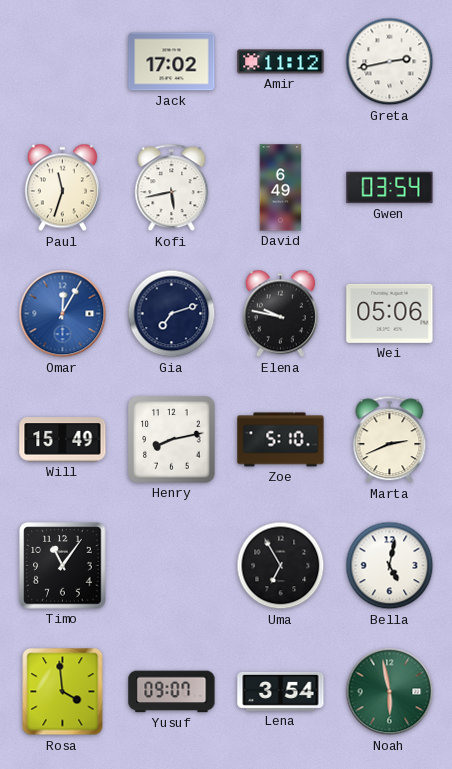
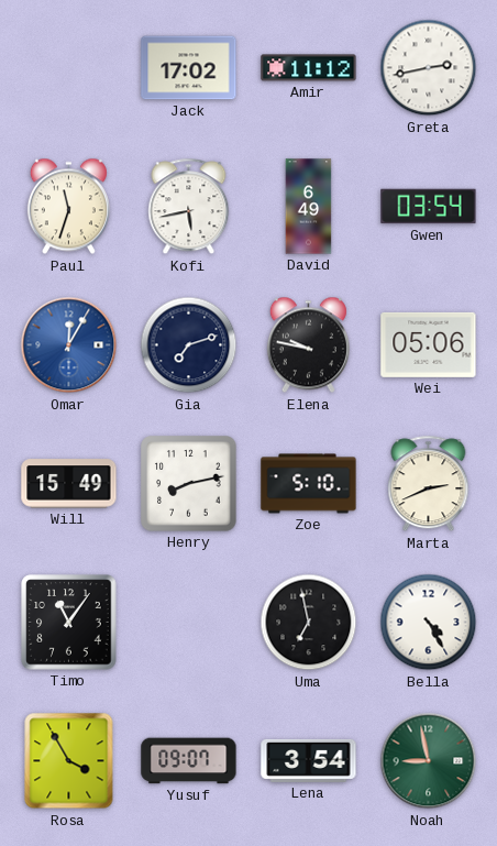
Uma: 6:55 -> 6:58
Bella: 5:02 -> 4:25
Rosa: 3:59 -> 3:55
Noah: 5:58 -> 8:58
